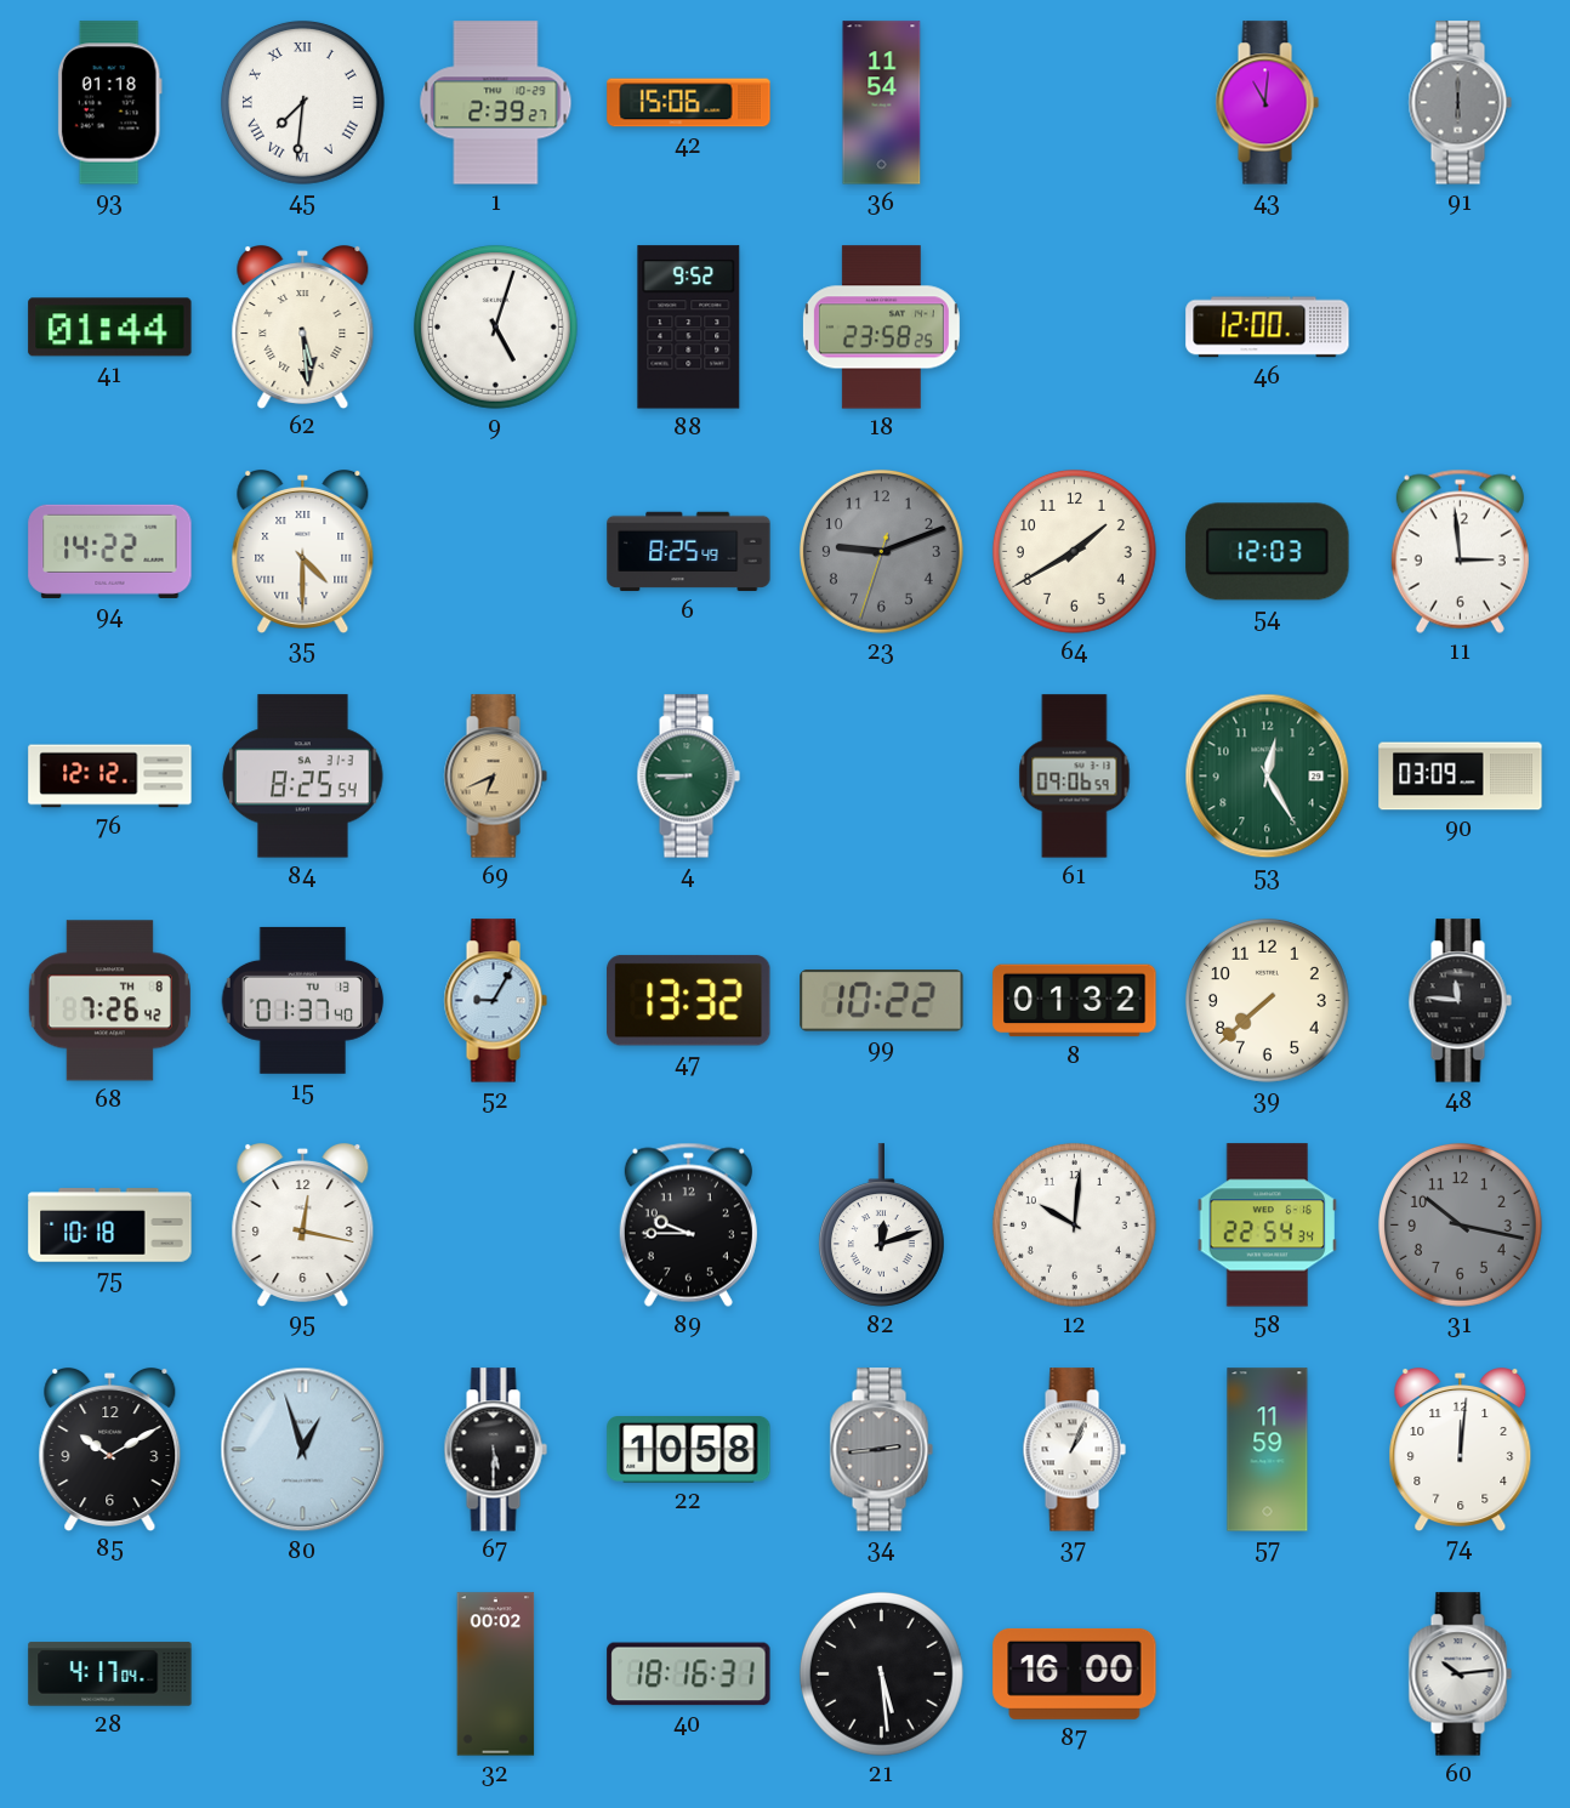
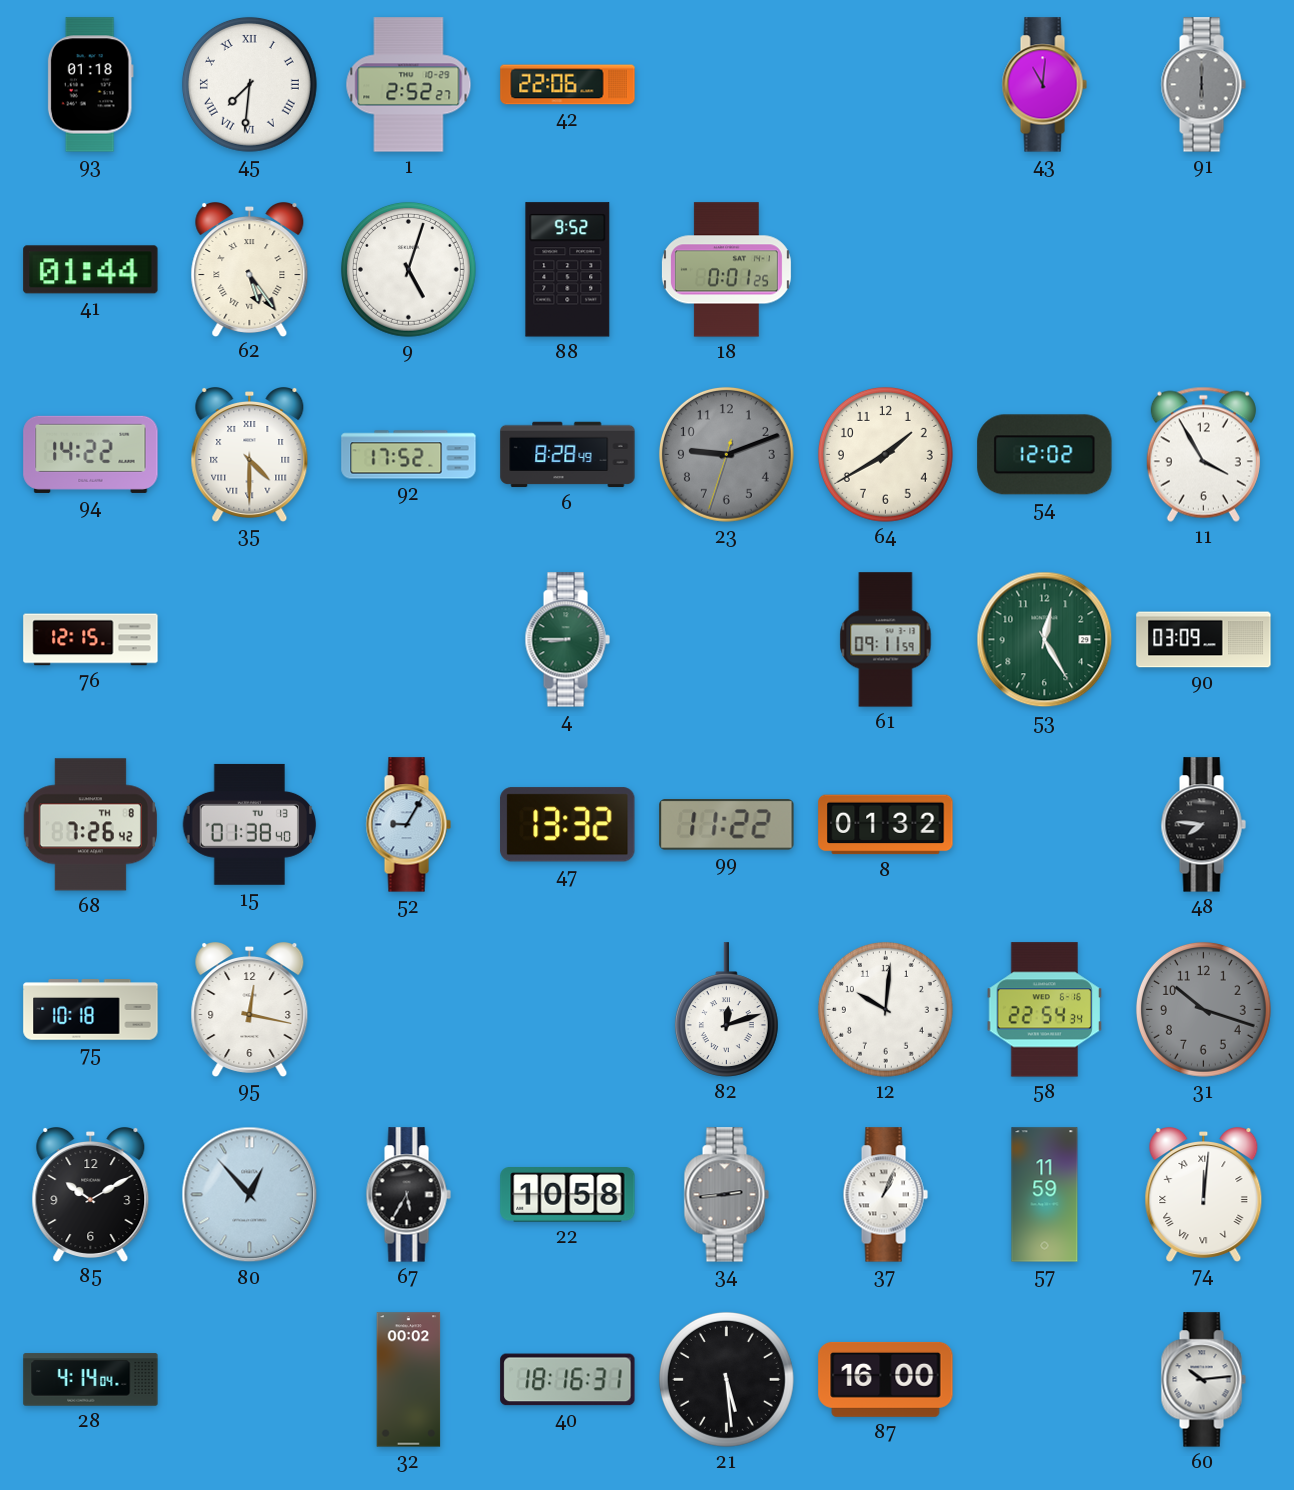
1: 2:39 -> 2:52
42: 15:06 -> 22:06
36: 11:54 -> none
62: 5:29 -> 5:24
18: 23:58 -> 0:01
46: 12:00 -> none
92: none -> 17:52
6: 8:25 -> 8:28
54: 12:03 -> 12:02
11: 2:59 -> 3:55
76: 12:12 -> 12:15
84: 8:25 -> none
69: 6:41 -> none
61: 09:06 -> 09:11
15: 01:37 -> 01:38
99: 10:22 -> 11:22
39: 7:38 -> none
48: 11:46 -> 7:46
89: 9:45 -> none
31: 10:17 -> 10:18
80: 12:57 -> 12:53
67: 5:30 -> 5:35
74 numerals: Arabic -> Roman
28: 4:17 -> 4:14
